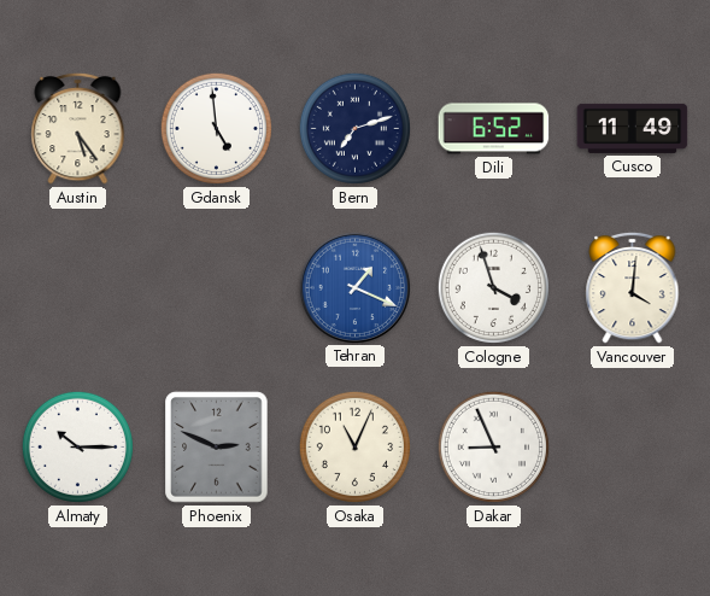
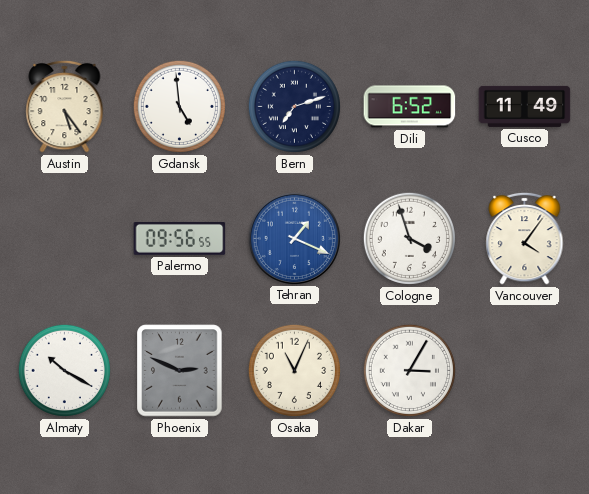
Palermo: none -> 09:56
Vancouver: 4:01 -> 4:06
Almaty: 10:15 -> 10:20
Dakar: 8:56 -> 3:05
